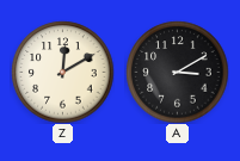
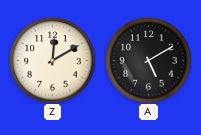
A: 3:10 -> 5:10
